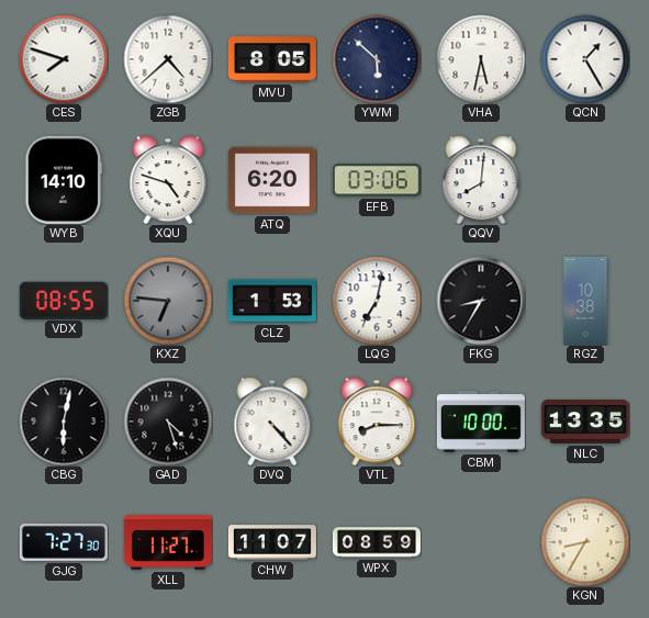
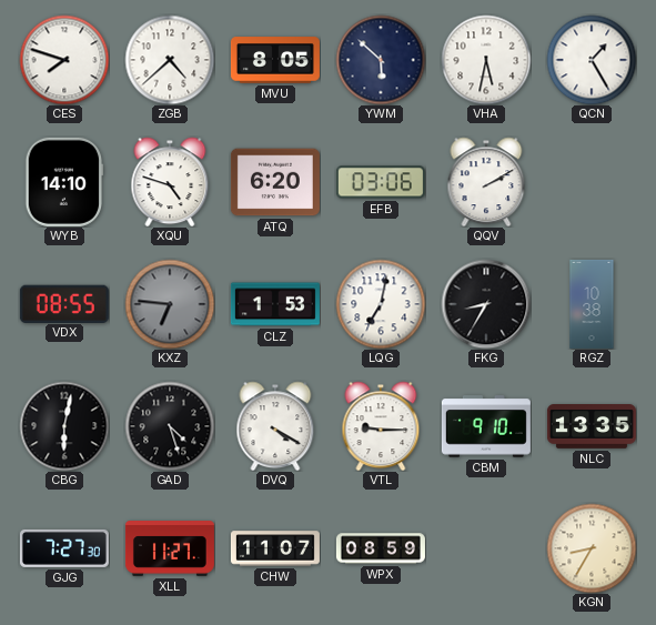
QQV: 8:01 -> 2:10
DVQ: 4:23 -> 4:20
VTL: 8:15 -> 9:15
CBM: 10:00 -> 9:10
